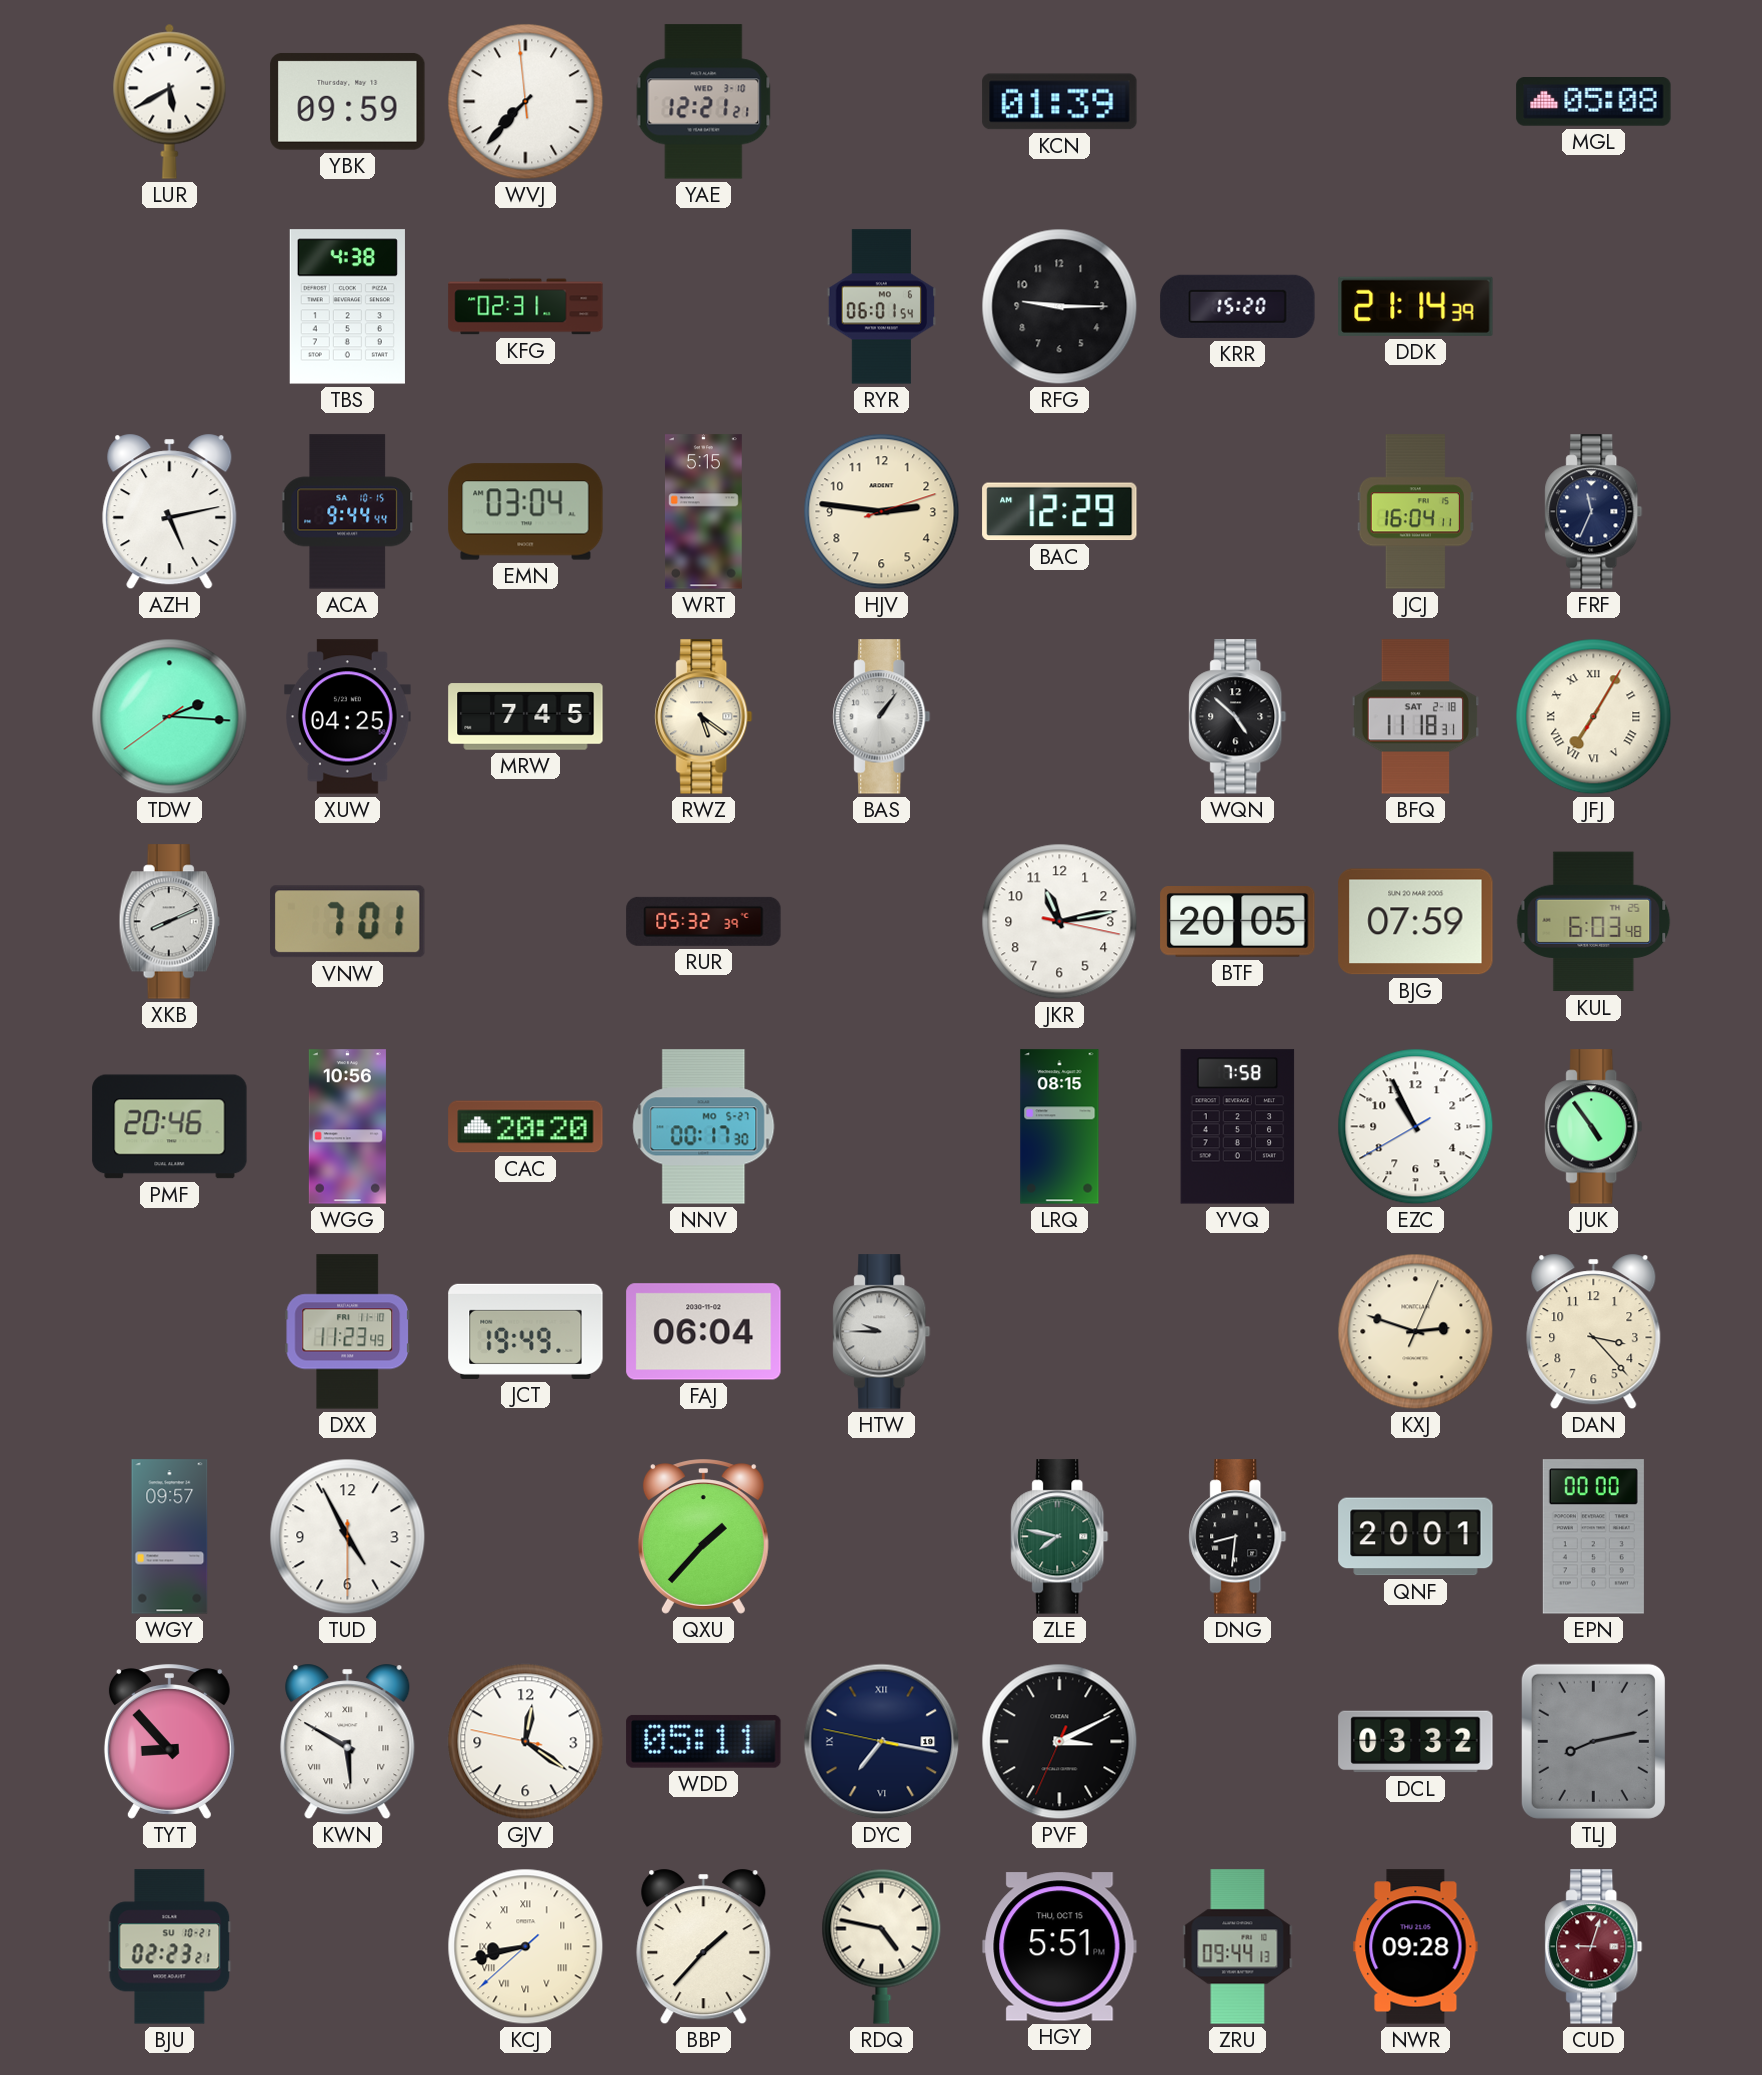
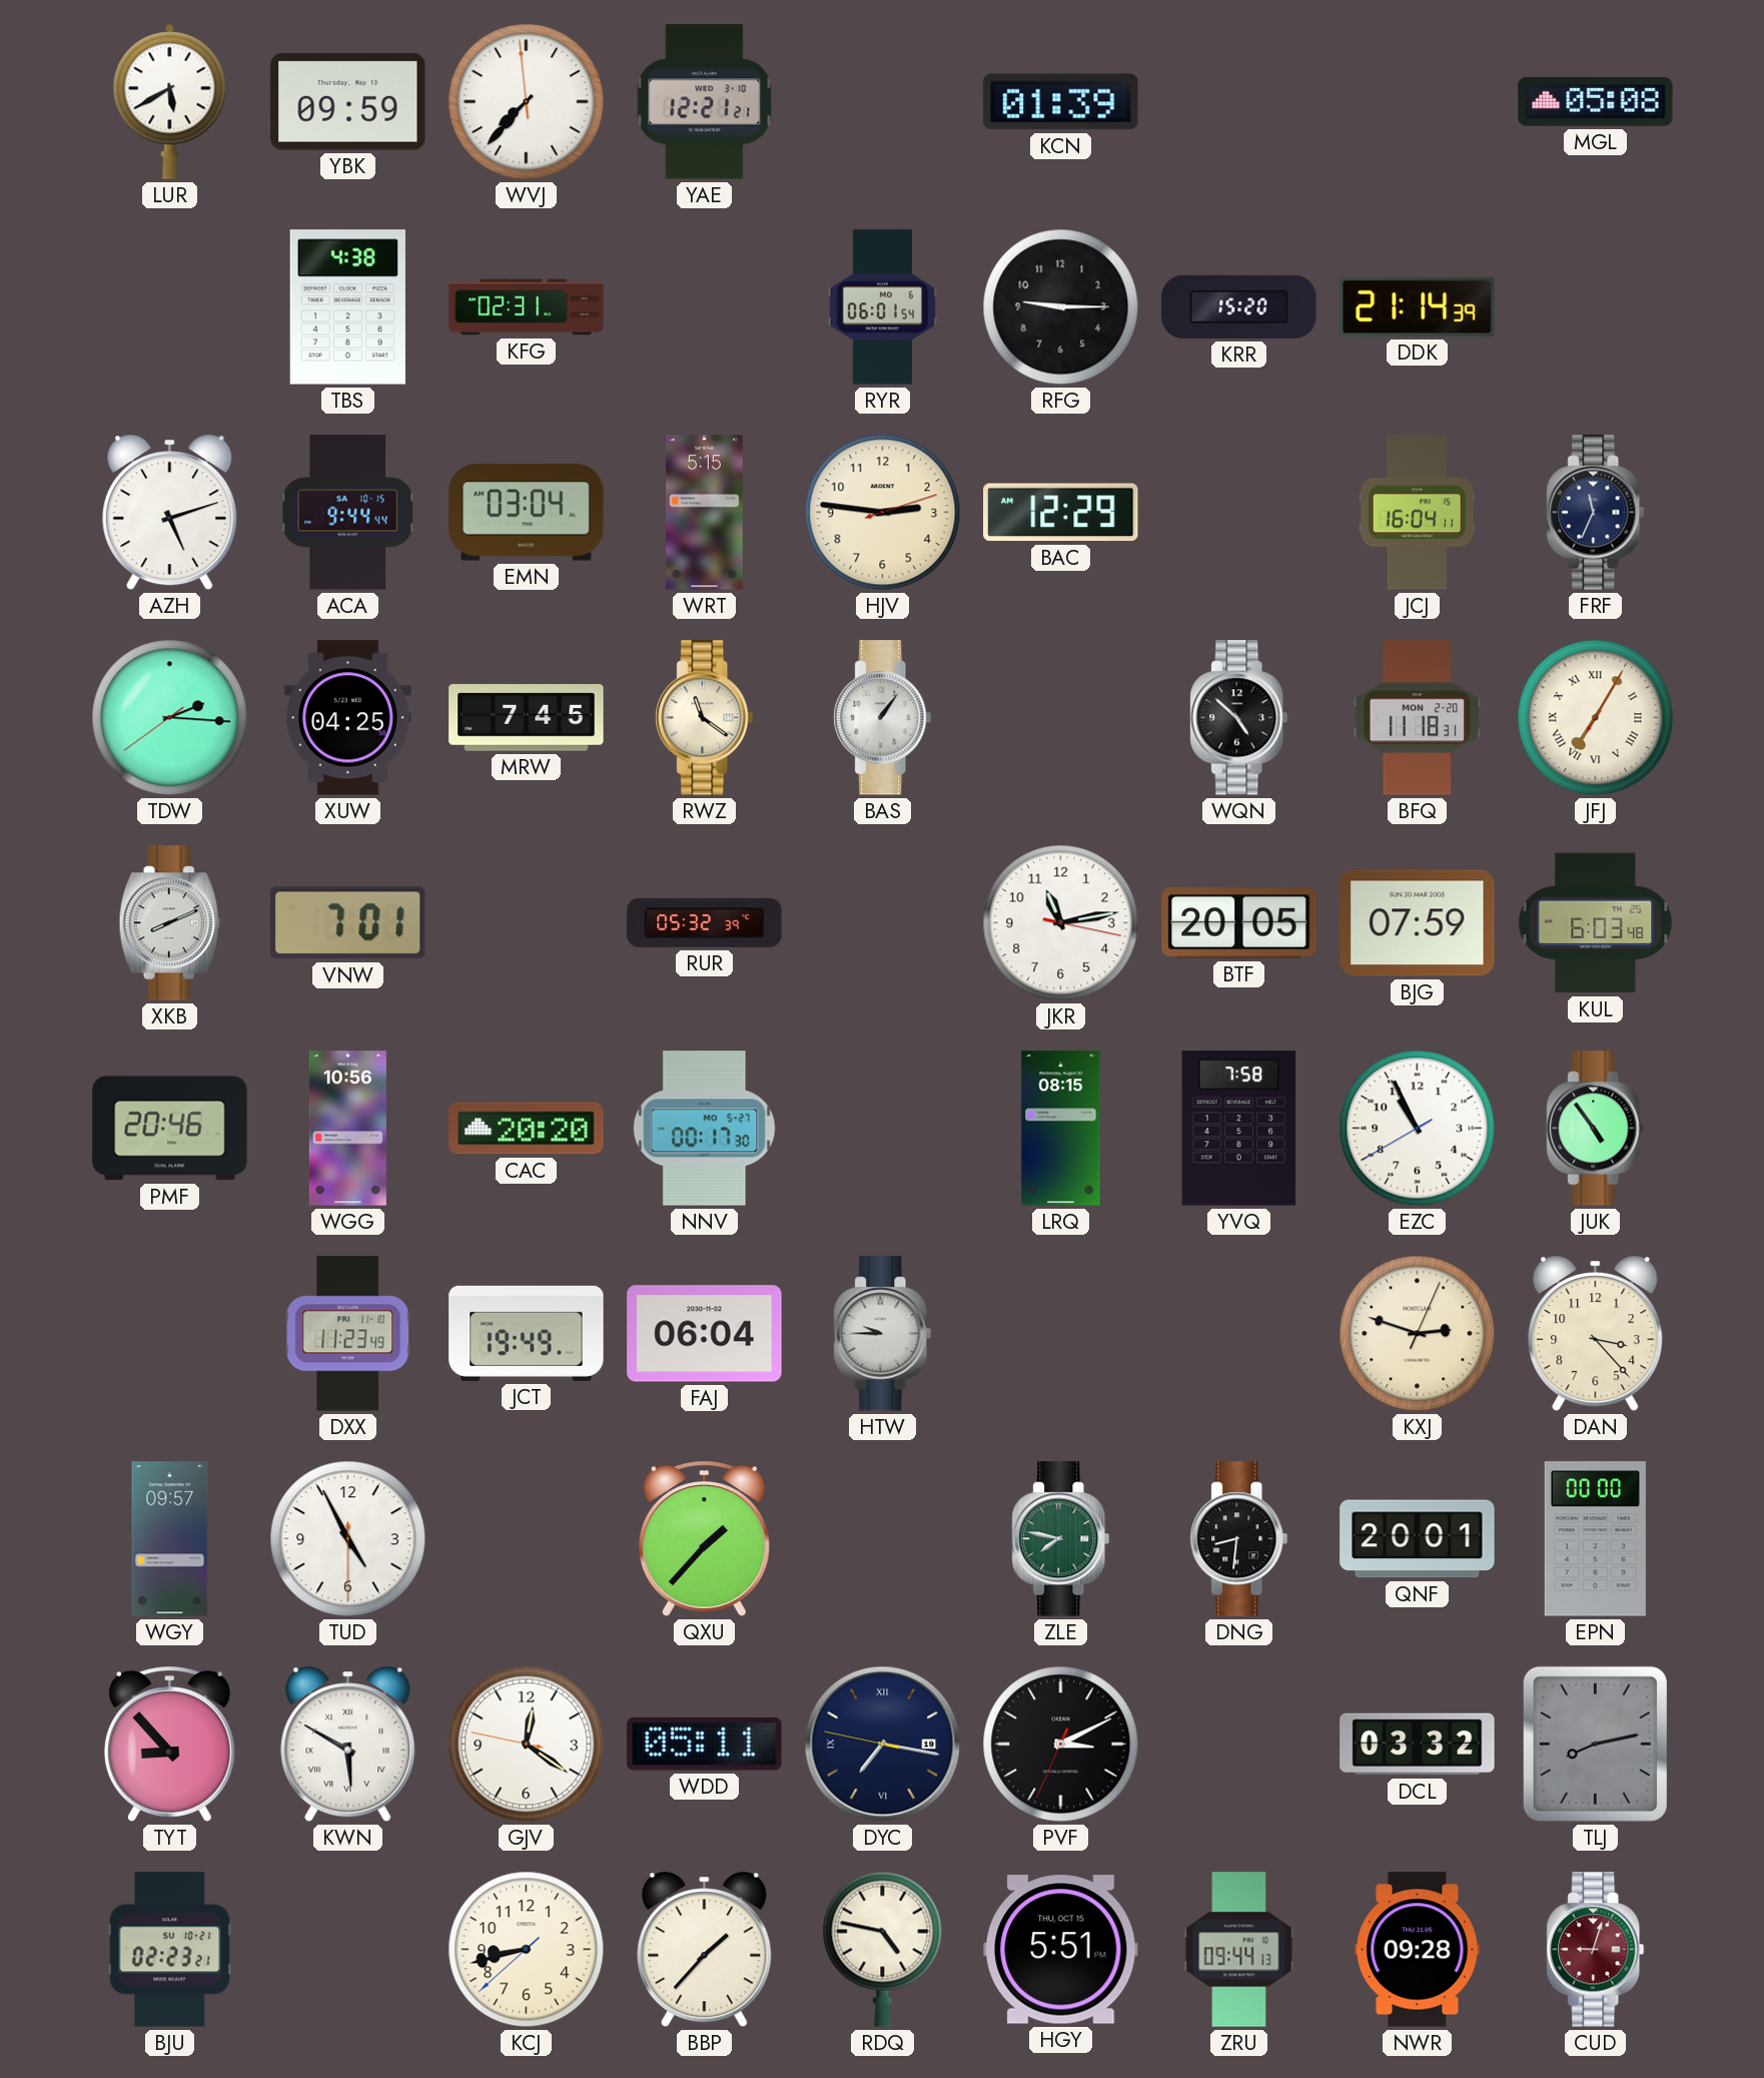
AZH: 5:13 -> 5:12
RWZ: 5:21 -> 11:21
BFQ date: SAT 2-18 -> MON 2-20
KCJ numerals: Roman -> Arabic
